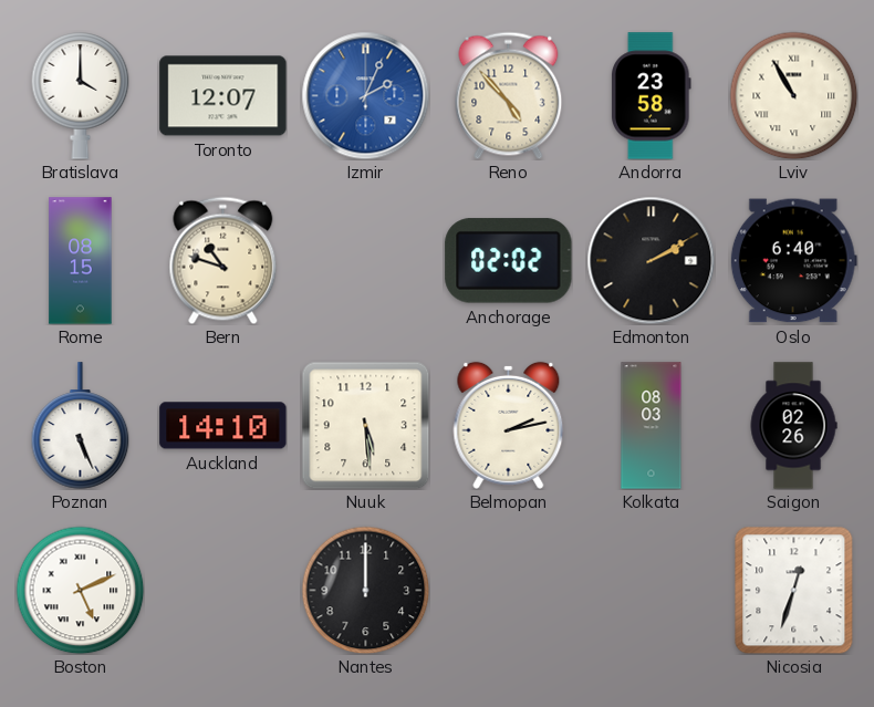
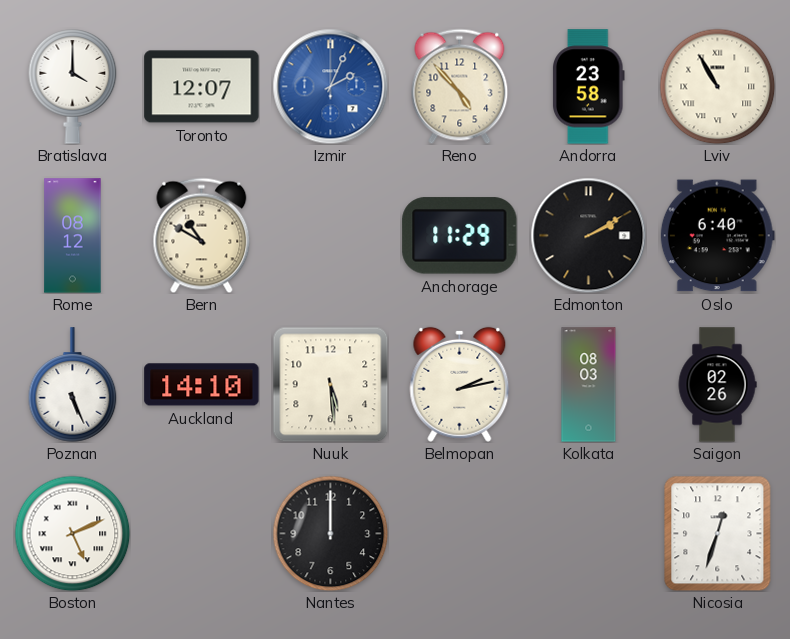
Rome: 08:15 -> 08:12
Bern: 10:48 -> 10:50
Anchorage: 02:02 -> 11:29
